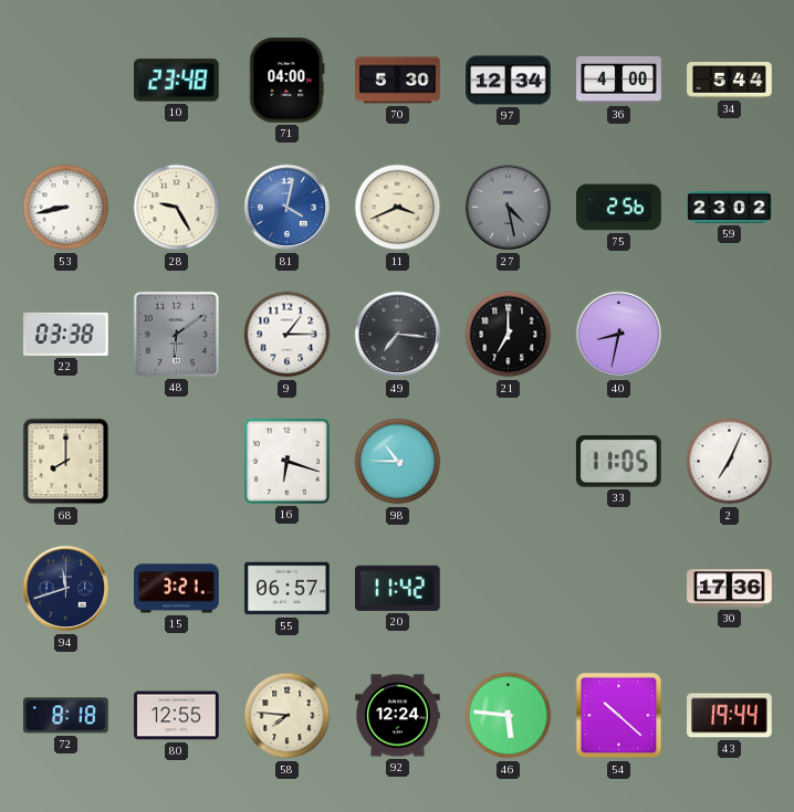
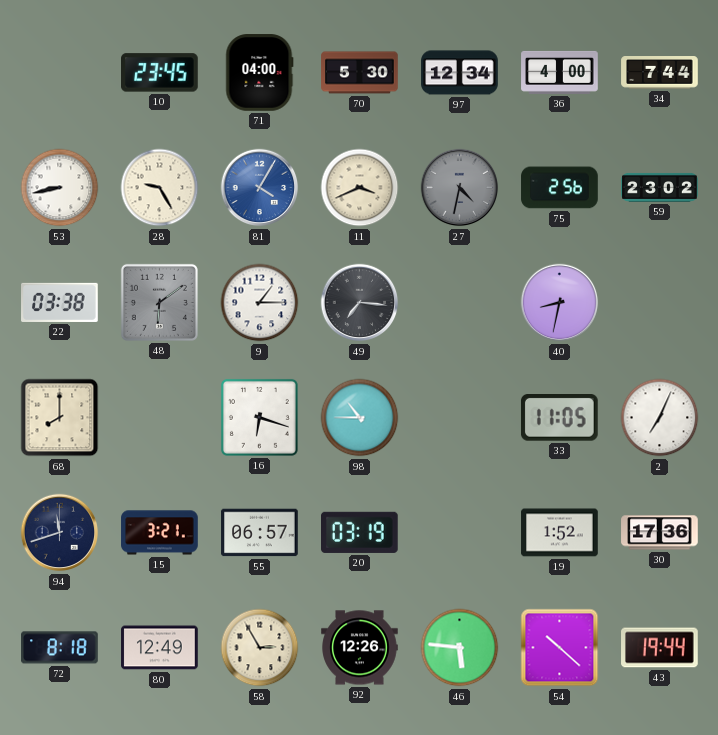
10: 23:48 -> 23:45
34: 5:44 -> 7:44
81: 4:02 -> 4:05
27: 4:28 -> 4:32
21: 7:00 -> none
20: 11:42 -> 03:19
19: none -> 1:52
80: 12:55 -> 12:49
58: 7:46 -> 2:55
92: 12:24 -> 12:26
